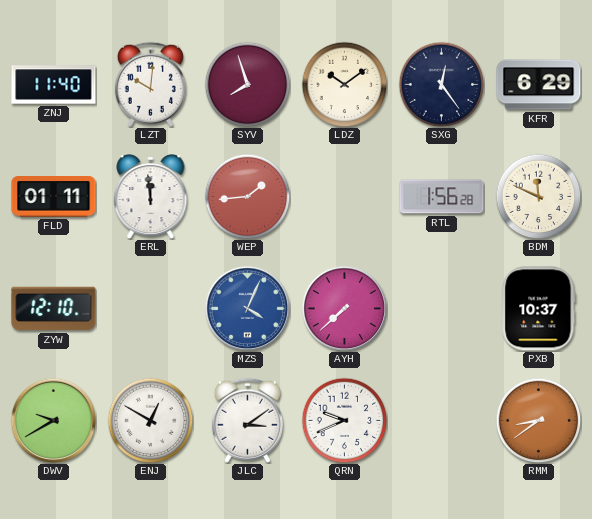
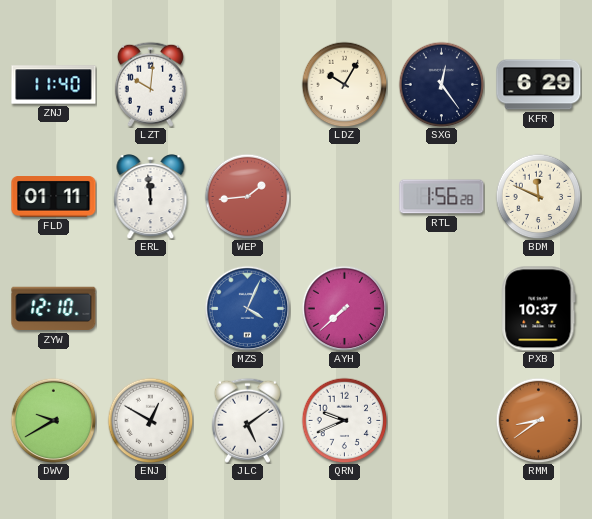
SYV: 7:57 -> none
LDZ: 10:09 -> 10:05
JLC: 3:09 -> 5:09
